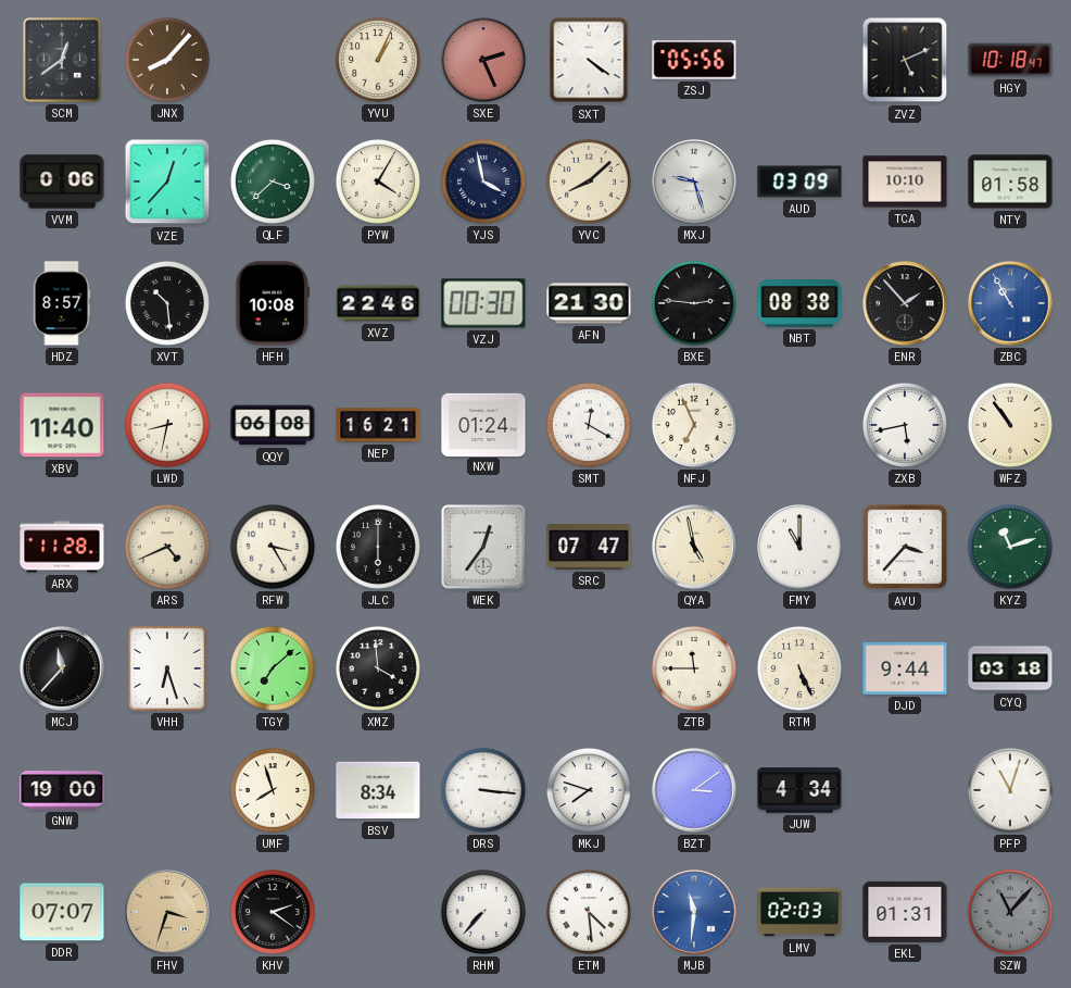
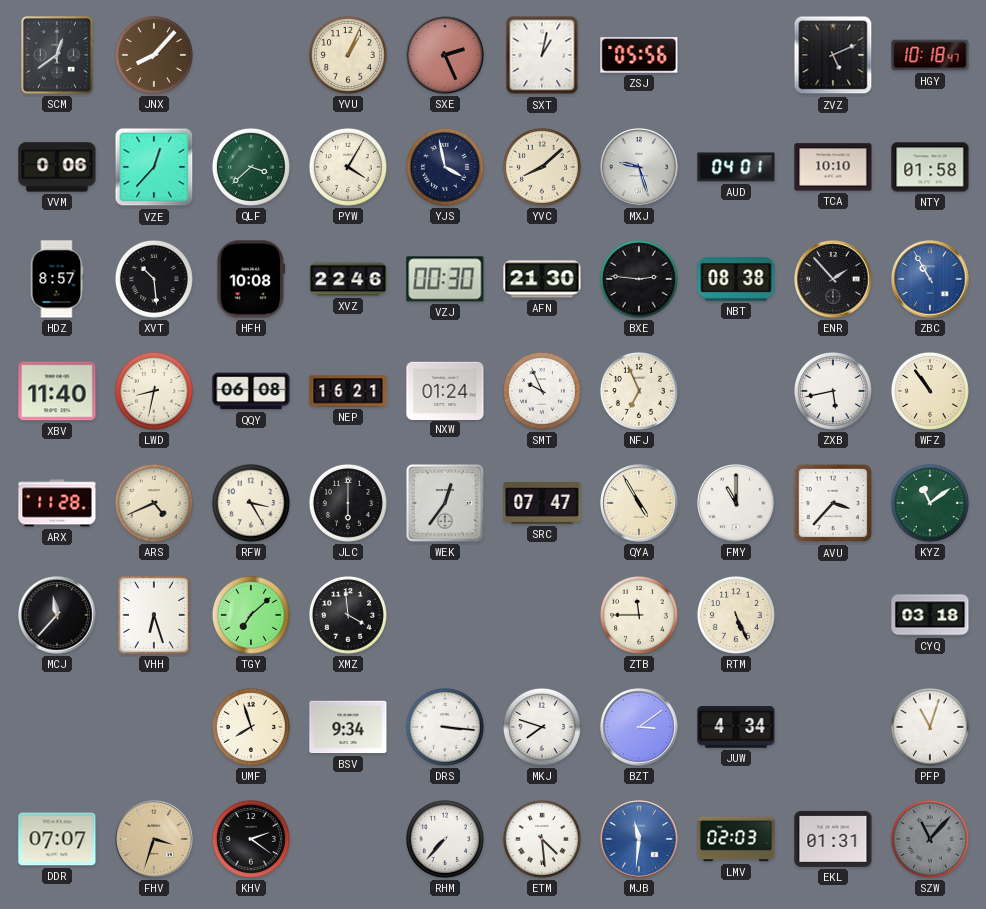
SXT: 4:21 -> 1:02
AUD: 03:09 -> 04:01
SMT: 12:20 -> 9:56
QYA: 4:58 -> 4:55
KYZ: 11:12 -> 11:09
DJD: 9:44 -> none
GNW: 19:00 -> none
BSV: 8:34 -> 9:34
